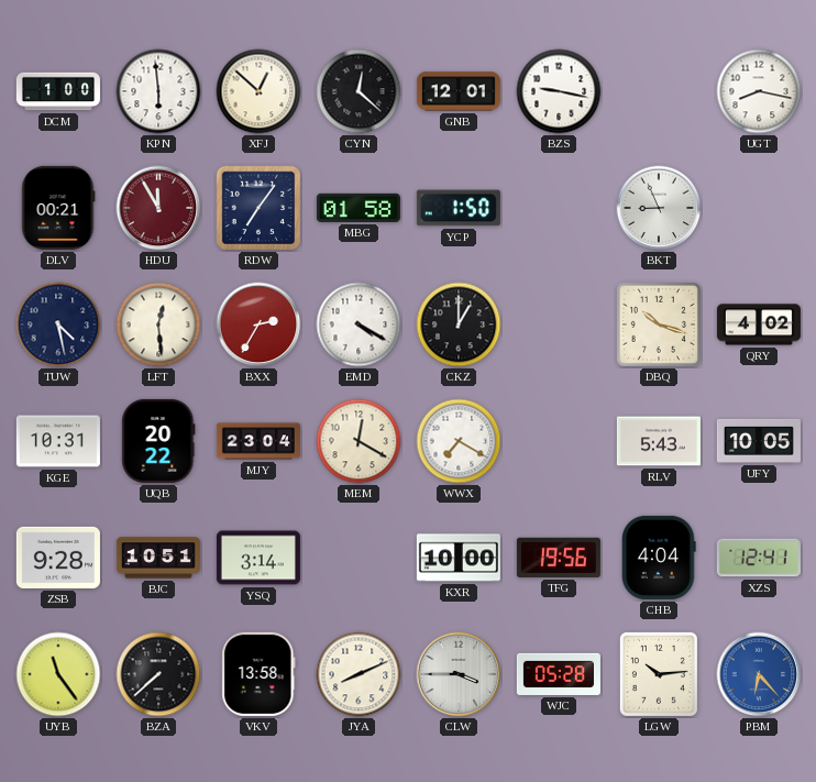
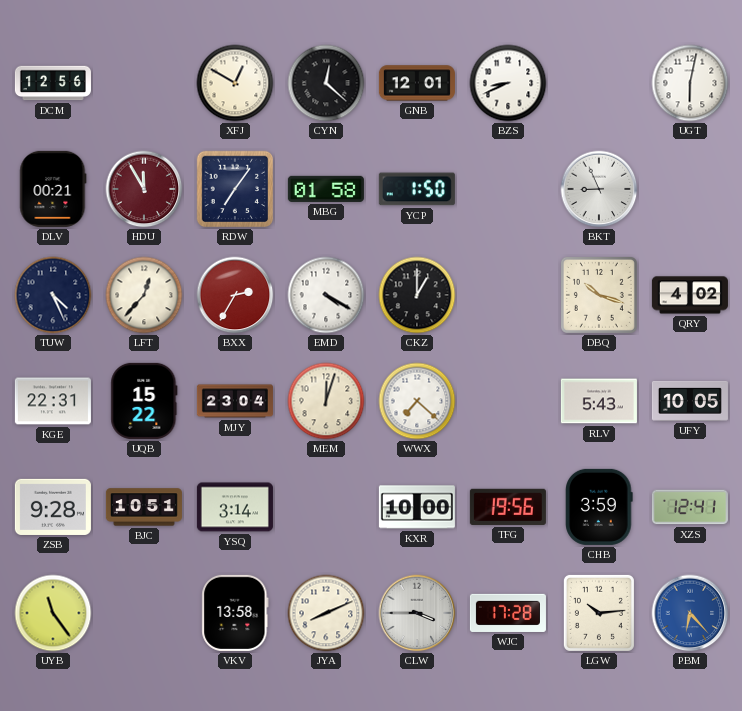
DCM: 1:00 -> 12:56
KPN: 5:59 -> none
XFJ: 12:52 -> 12:50
BZS: 9:17 -> 8:41
UGT: 8:17 -> 6:02
TUW: 4:28 -> 4:26
LFT: 12:29 -> 12:37
KGE: 10:31 -> 22:31
UQB: 20:22 -> 15:22
MEM: 12:20 -> 12:03
WWX: 7:20 -> 7:22
CHB: 4:04 -> 3:59
BZA: 7:38 -> none
WJC: 05:28 -> 17:28
